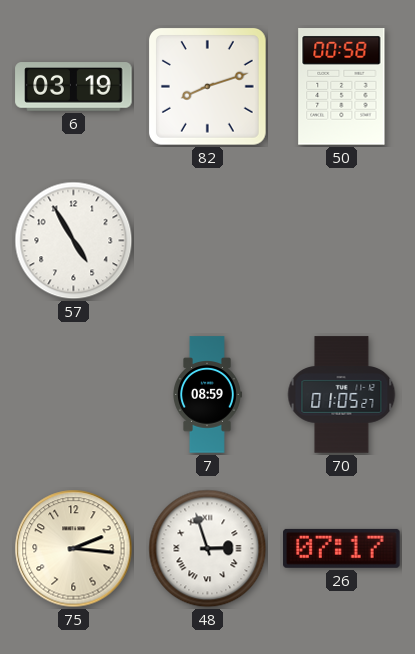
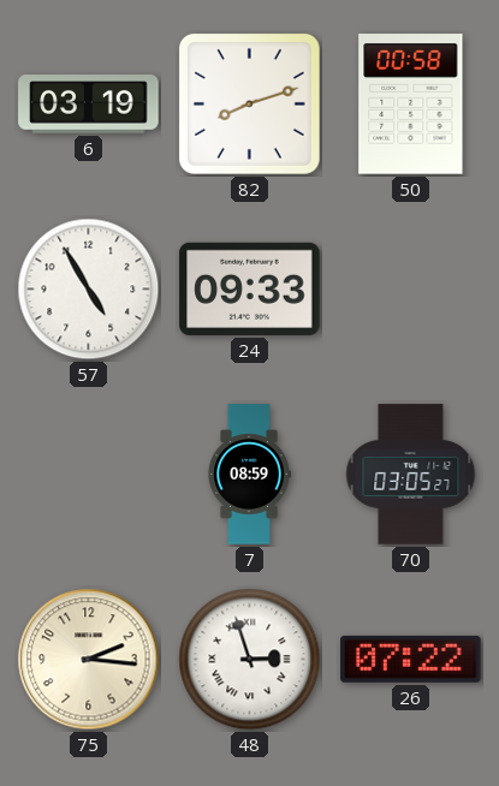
24: none -> 09:33
70: 01:05 -> 03:05
26: 07:17 -> 07:22
